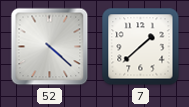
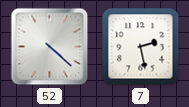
7: 1:38 -> 2:28
